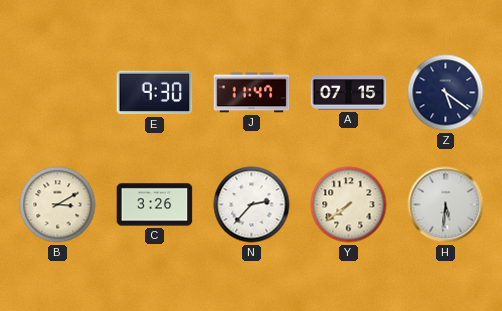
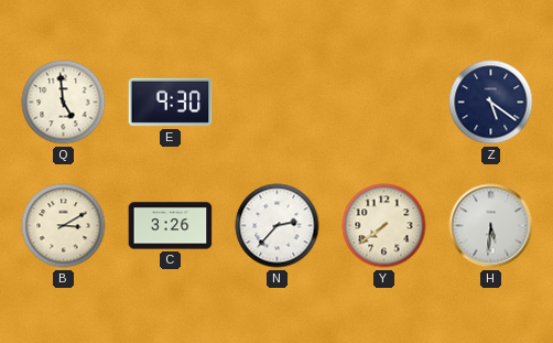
Q: none -> 4:59
J: 11:47 -> none
A: 07:15 -> none
